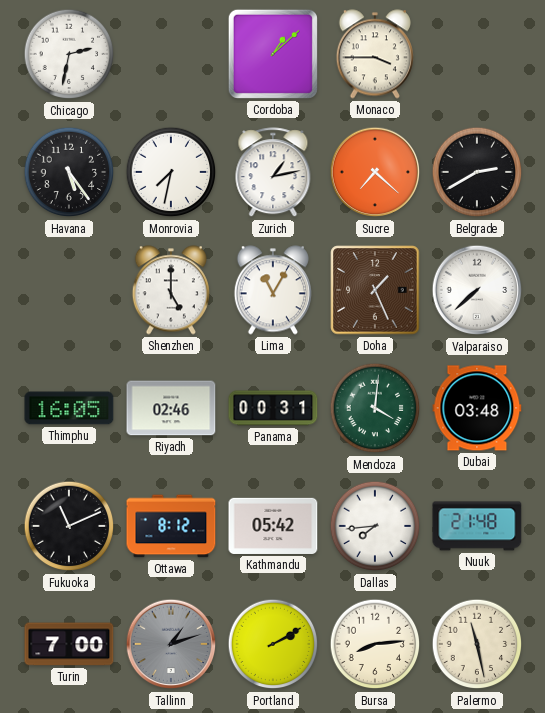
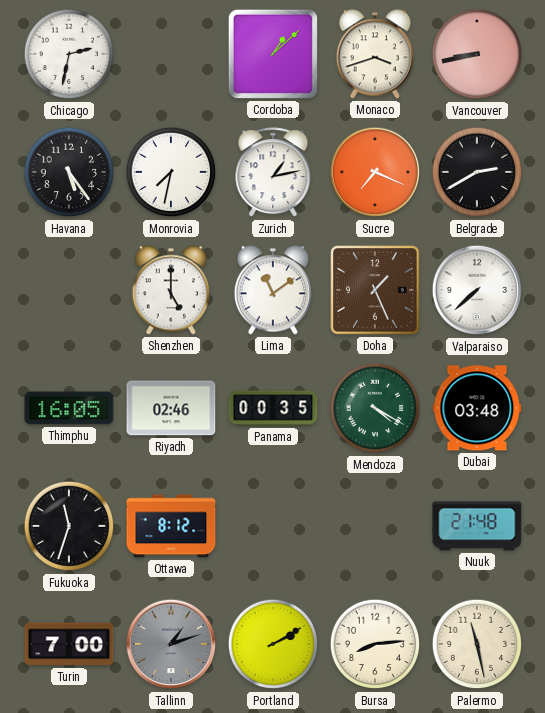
Monaco: 3:45 -> 3:42
Vancouver: none -> 8:43
Sucre: 7:22 -> 7:19
Lima: 11:05 -> 11:09
Panama: 00:31 -> 00:35
Mendoza: 4:01 -> 4:20
Fukuoka: 11:11 -> 11:33
Kathmandu: 05:42 -> none
Dallas: 7:44 -> none
